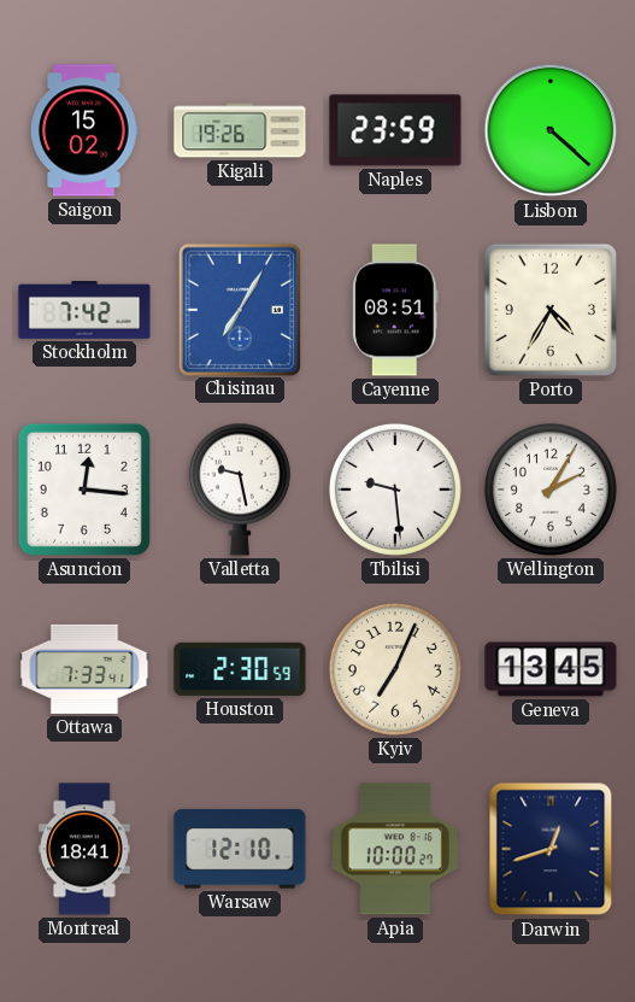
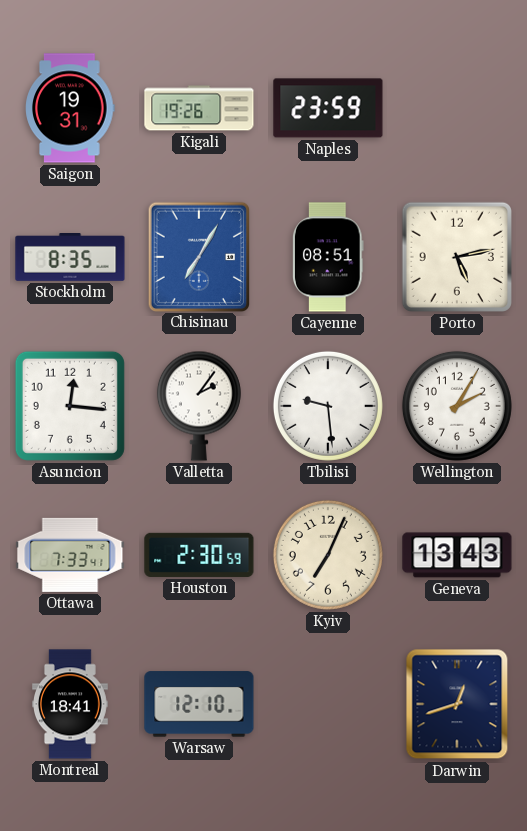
Saigon: 15:02 -> 19:31
Lisbon: 4:22 -> none
Stockholm: 7:42 -> 8:35
Porto: 4:35 -> 5:13
Valletta: 9:28 -> 2:06
Geneva: 13:45 -> 13:43
Apia: 10:00 -> none
